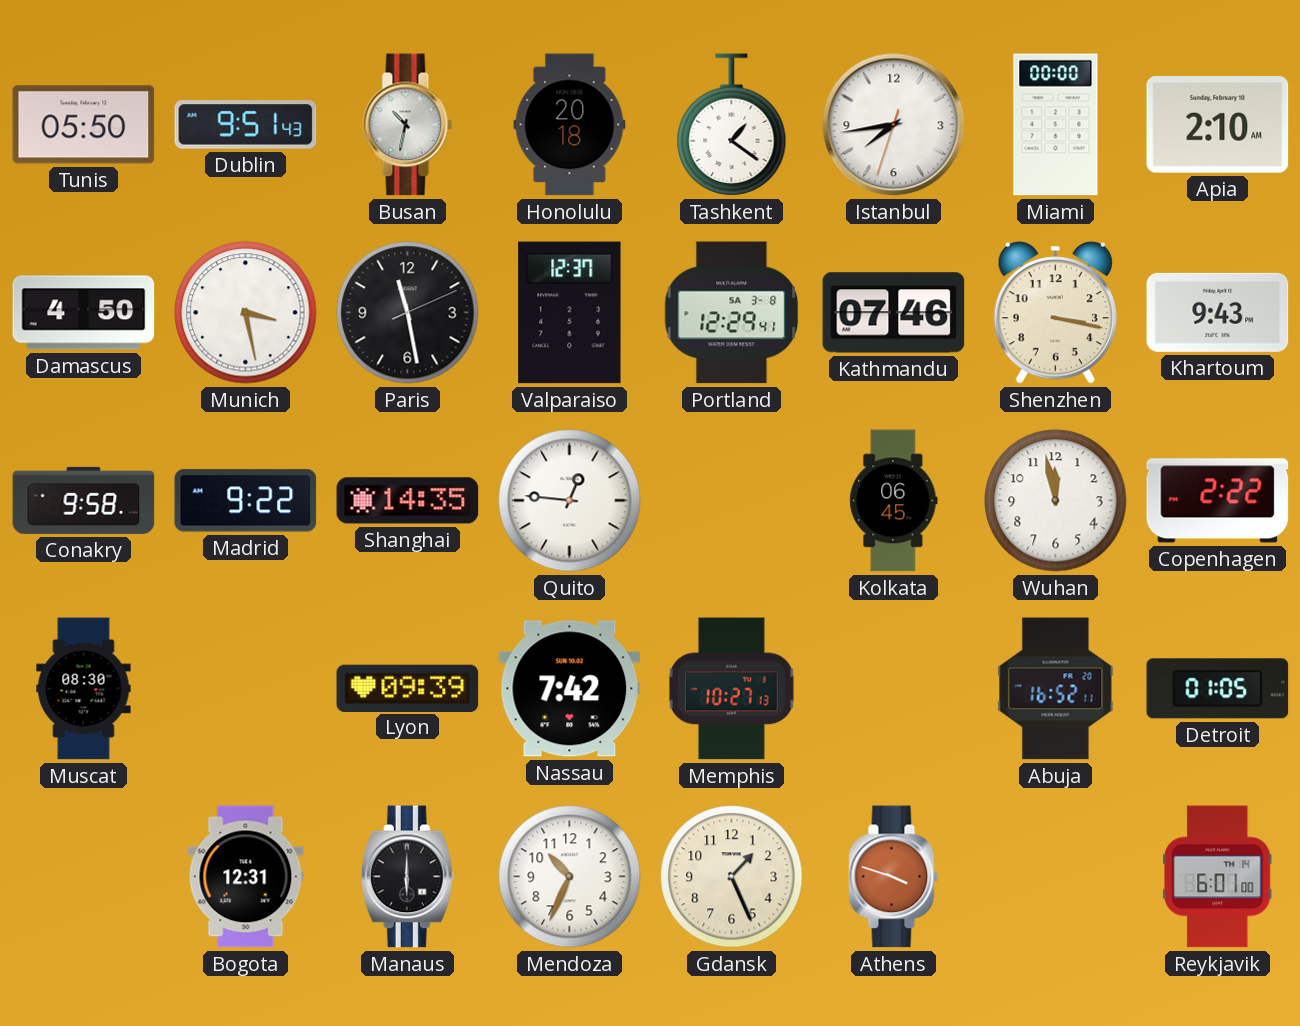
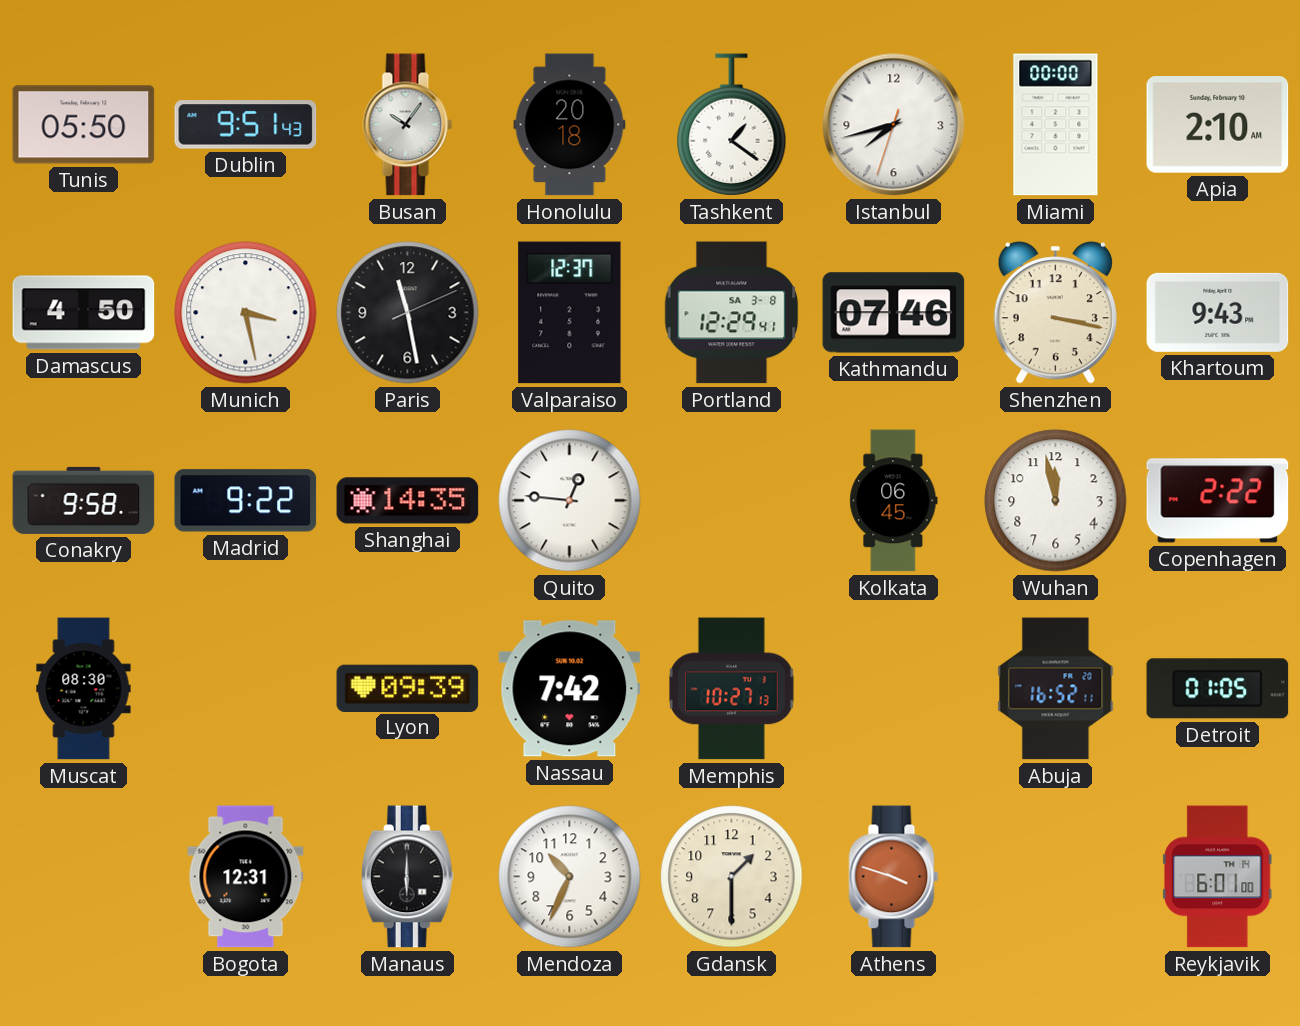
Busan: 10:32 -> 10:06
Istanbul: 7:43 -> 7:42
Gdansk: 1:26 -> 1:30
